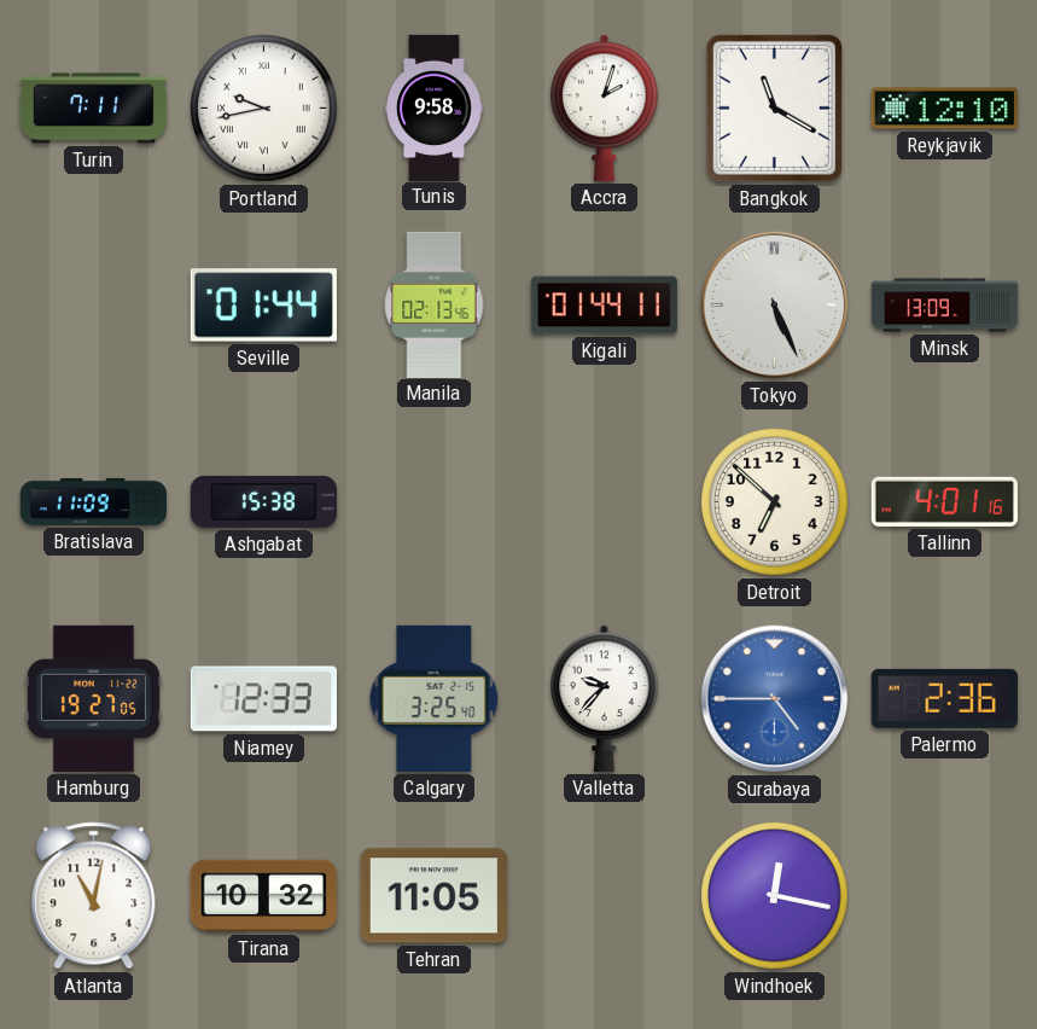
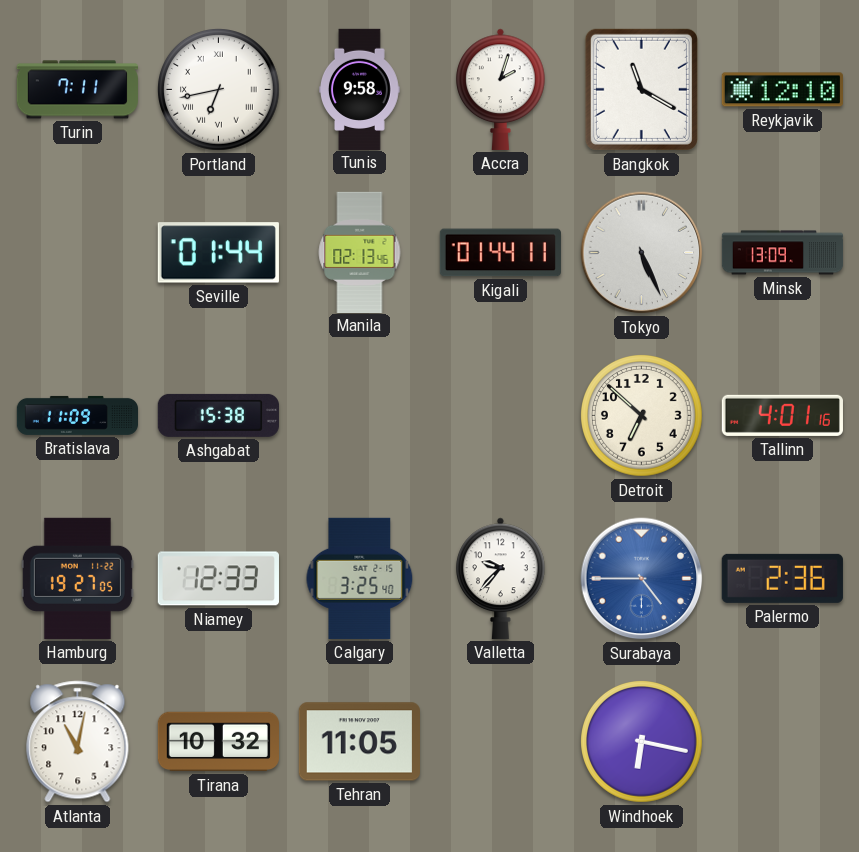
Portland: 9:43 -> 6:43
Windhoek: 12:17 -> 6:17
